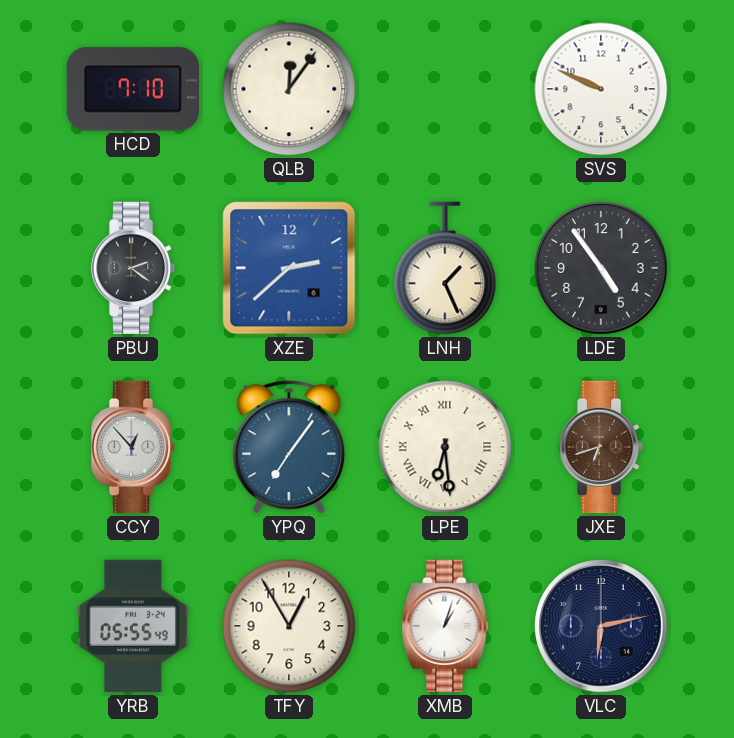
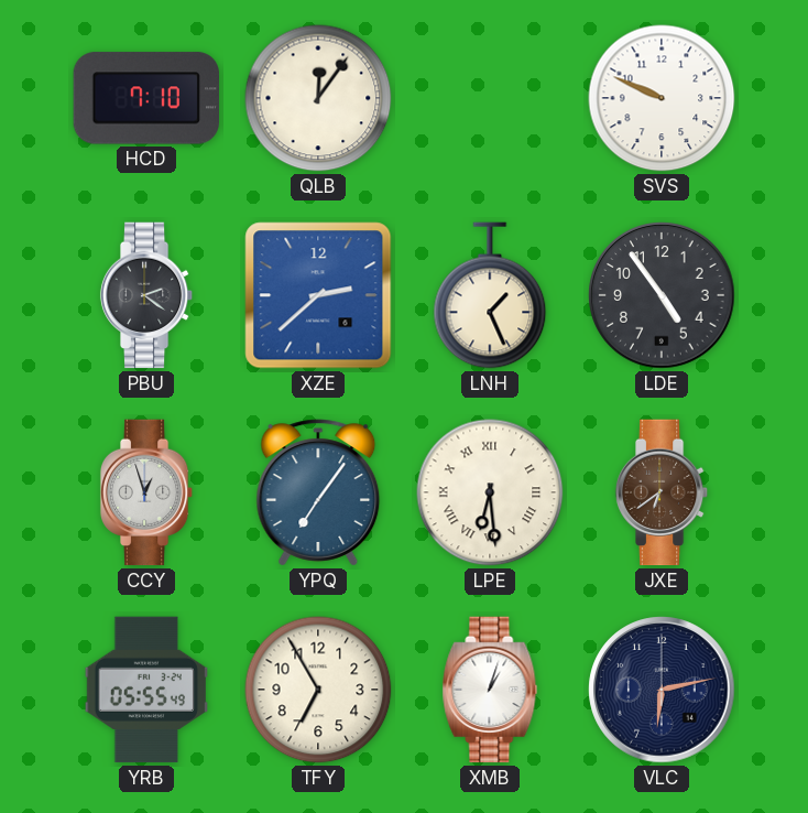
CCY: 12:53 -> 12:57
JXE: 6:42 -> 6:39
TFY: 12:55 -> 6:55
